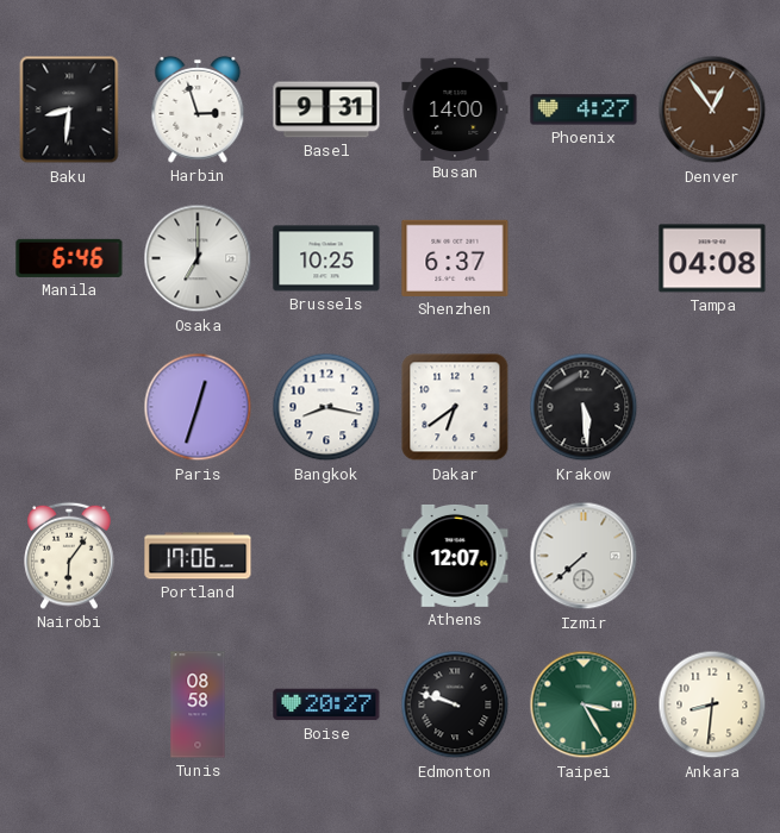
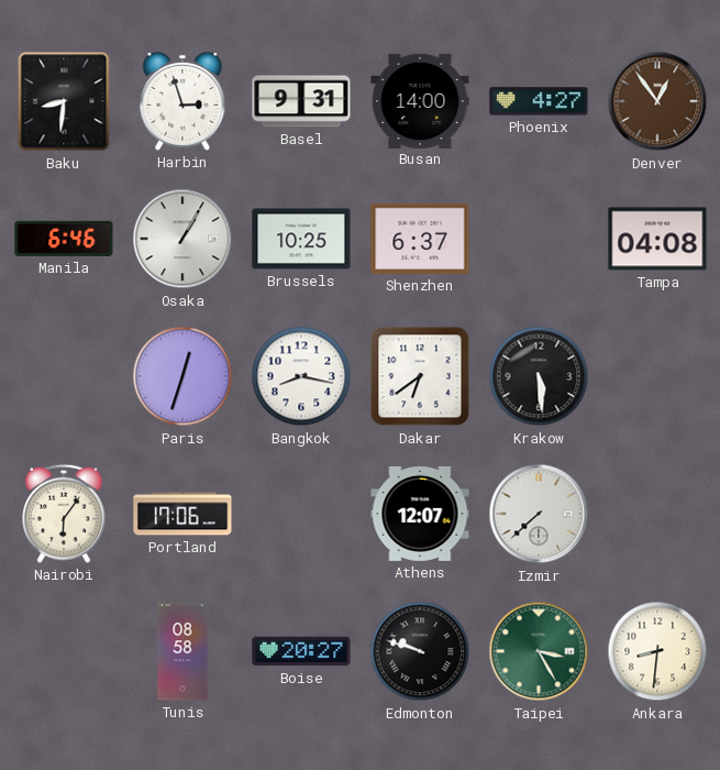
Osaka: 7:00 -> 1:05
